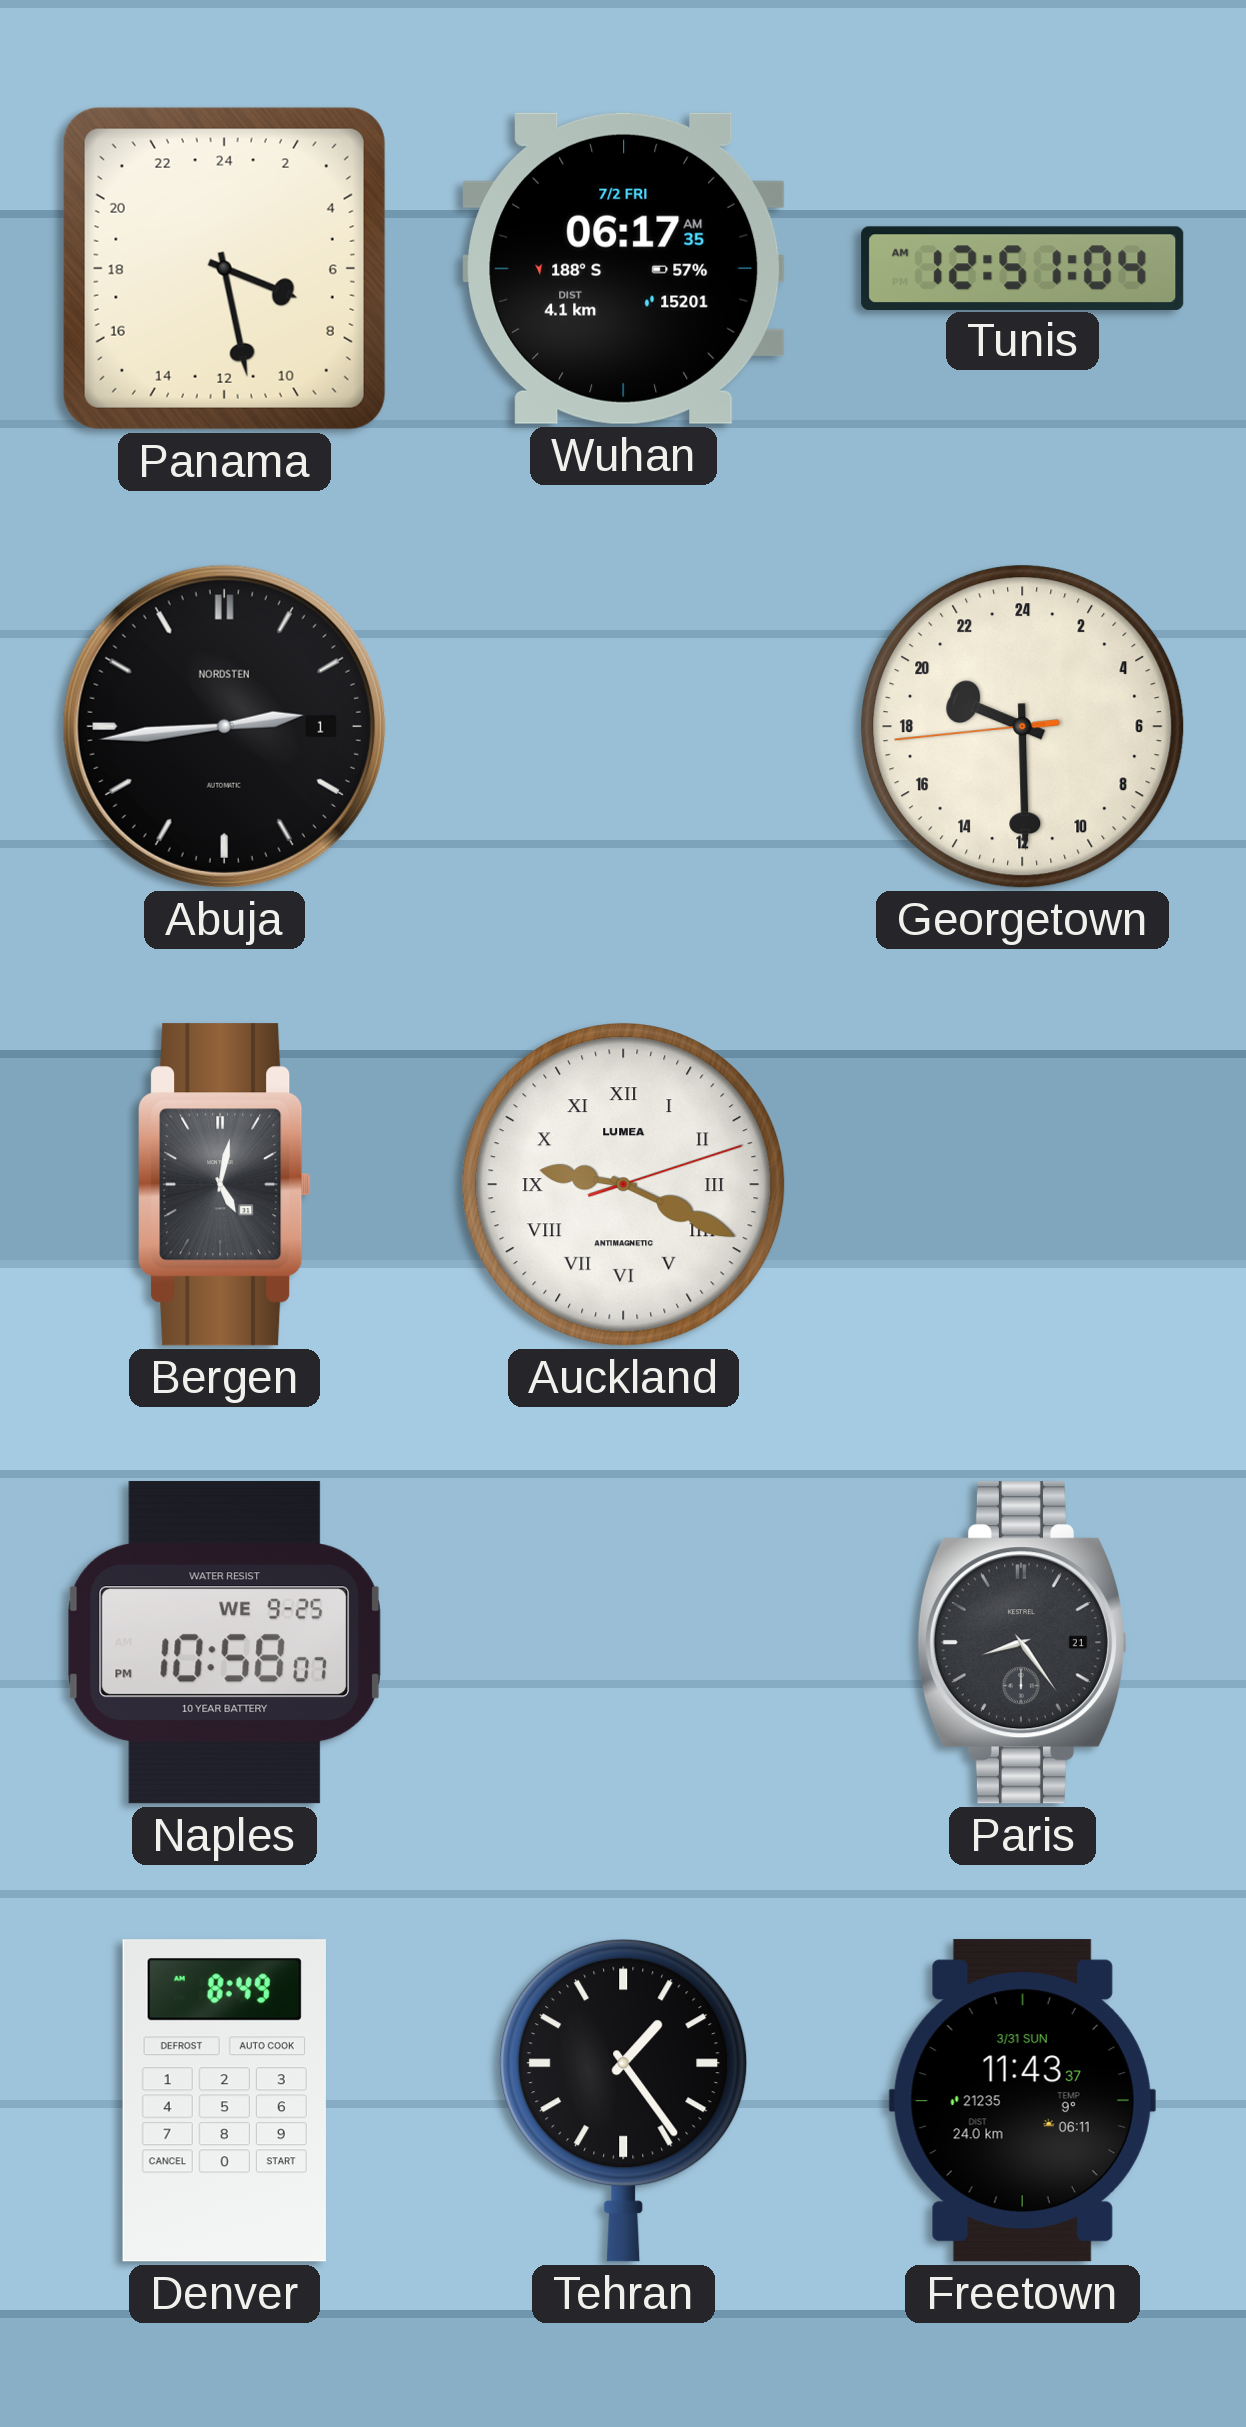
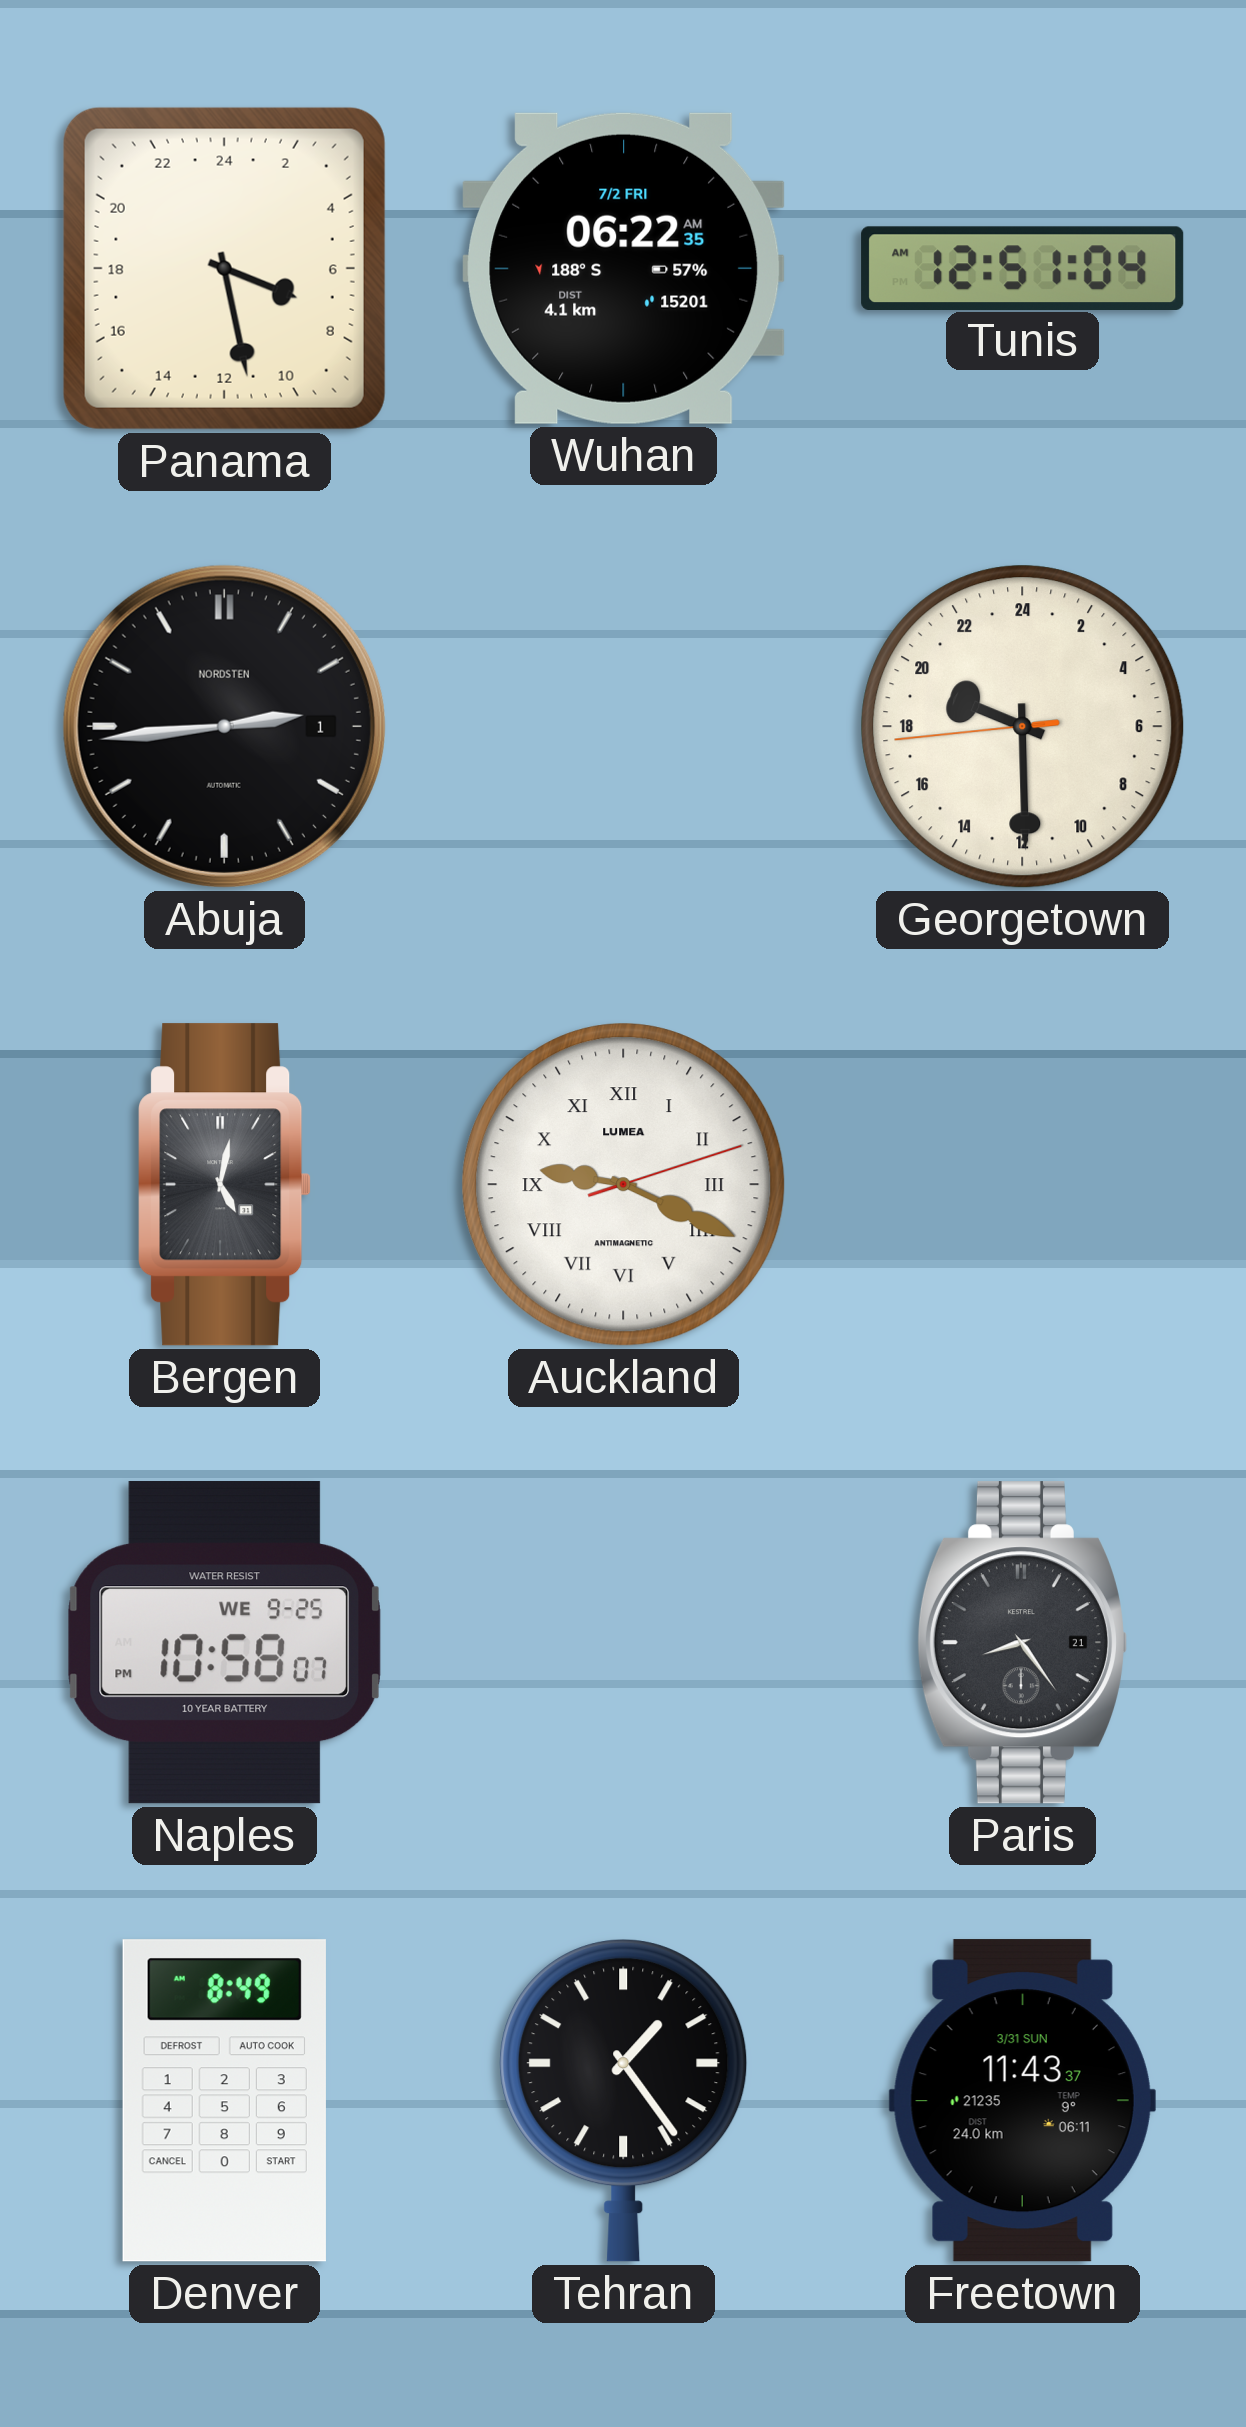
Wuhan: 06:17 -> 06:22
